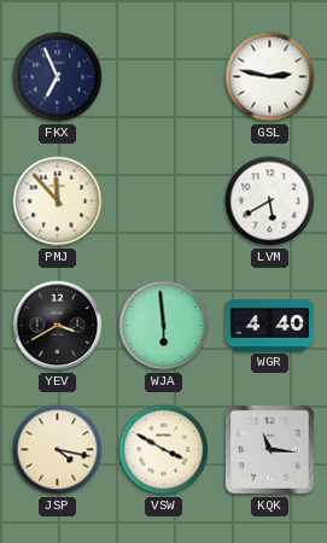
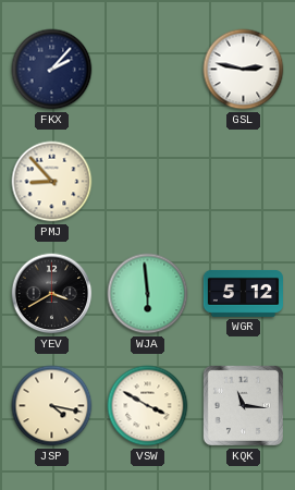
FKX: 6:56 -> 2:07
PMJ: 11:53 -> 8:53
LVM: 5:40 -> none
WGR: 4:40 -> 5:12
